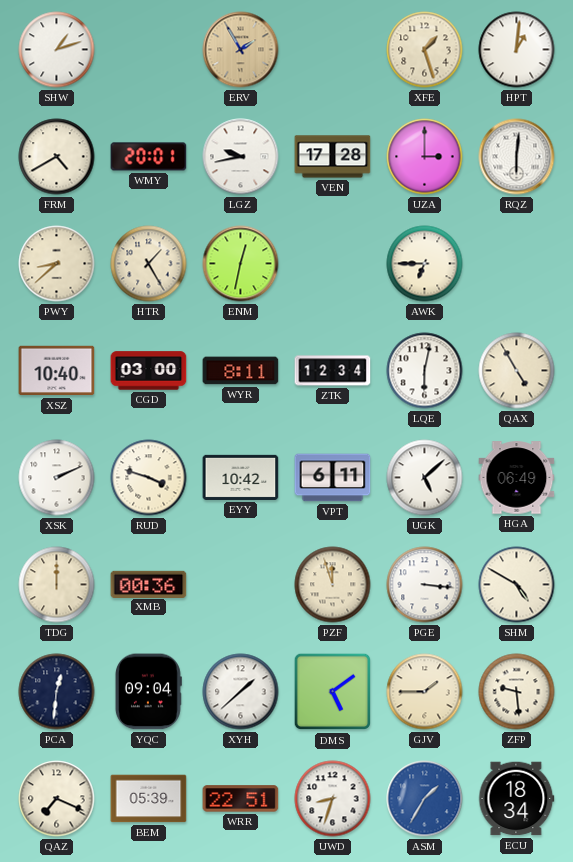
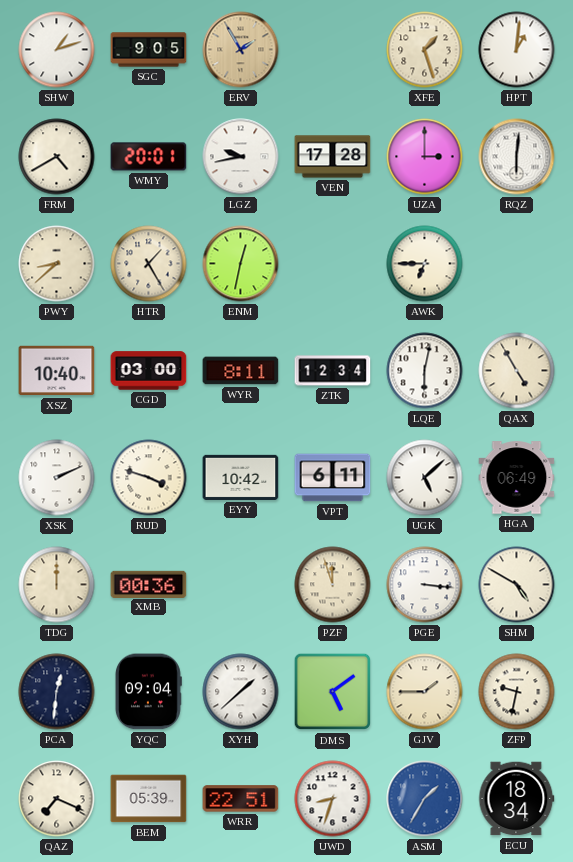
SGC: none -> 9:05
ZFP: 9:29 -> 9:32
